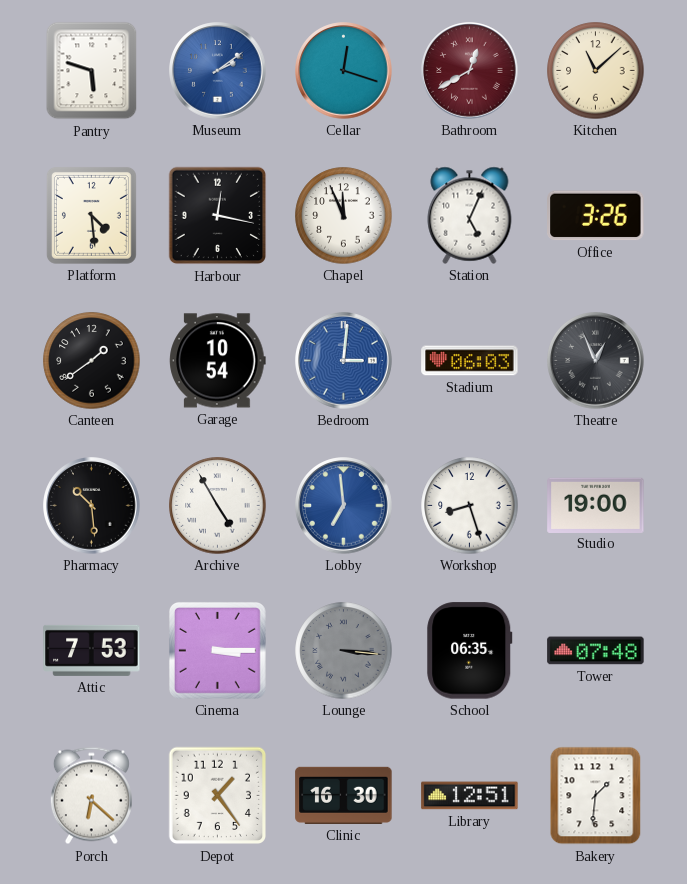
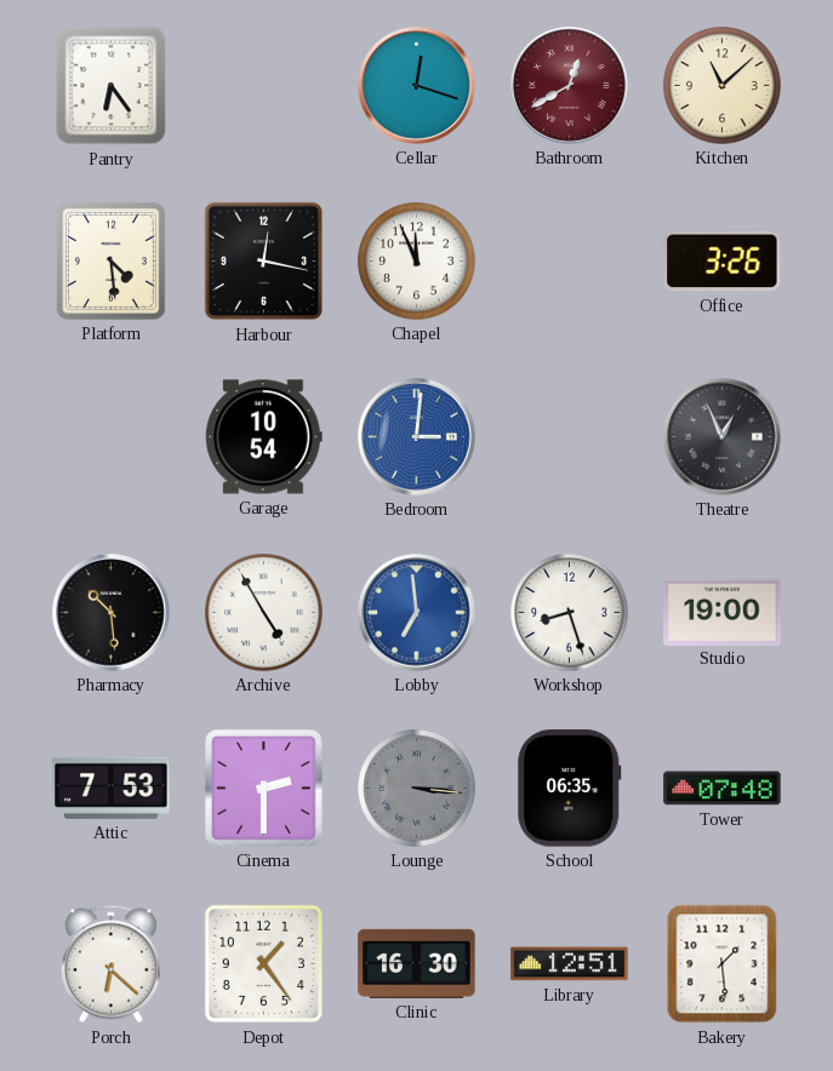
Pantry: 5:48 -> 6:24
Museum: 2:09 -> none
Station: 5:04 -> none
Canteen: 1:39 -> none
Stadium: 06:03 -> none
Cinema: 3:15 -> 2:30
Bakery: 1:31 -> 1:29
